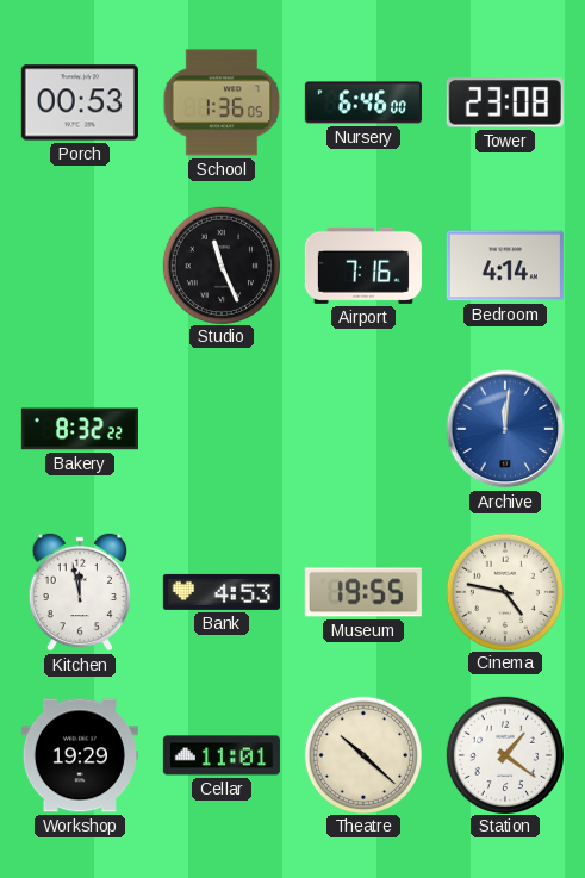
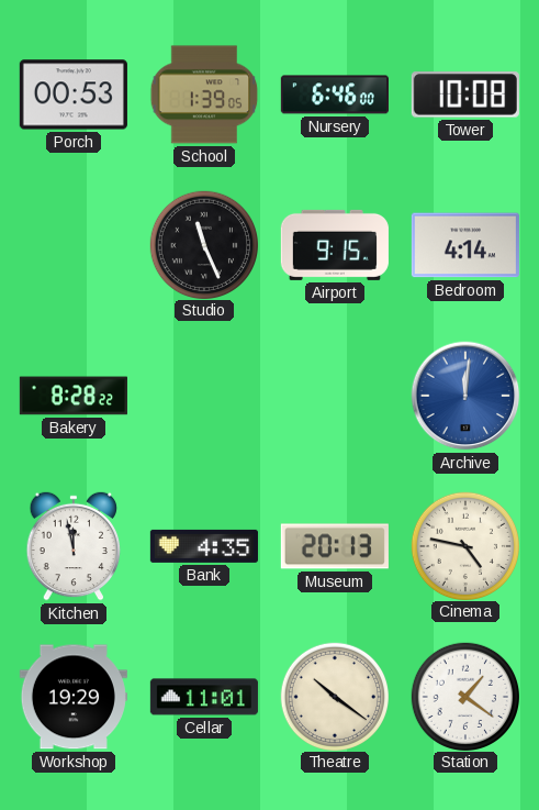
School: 1:36 -> 1:39
Tower: 23:08 -> 10:08
Airport: 7:16 -> 9:15
Bakery: 8:32 -> 8:28
Bank: 4:53 -> 4:35
Museum: 19:55 -> 20:13
Theatre: 10:22 -> 10:21
